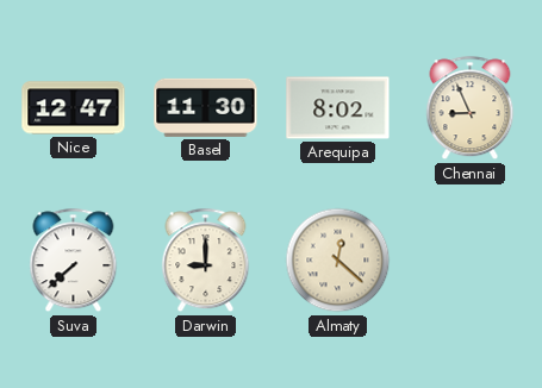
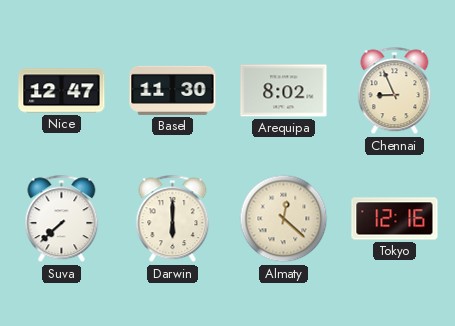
Darwin: 9:00 -> 6:00
Tokyo: none -> 12:16
